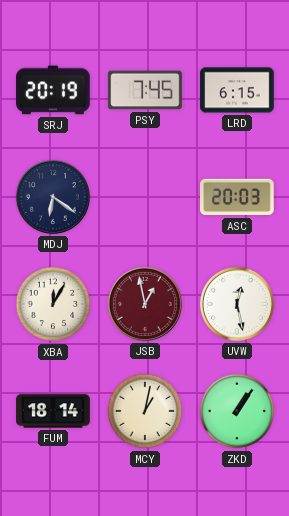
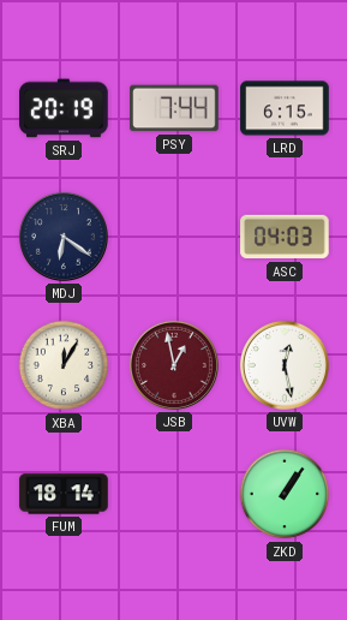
PSY: 7:45 -> 7:44
ASC: 20:03 -> 04:03
MCY: 1:02 -> none
